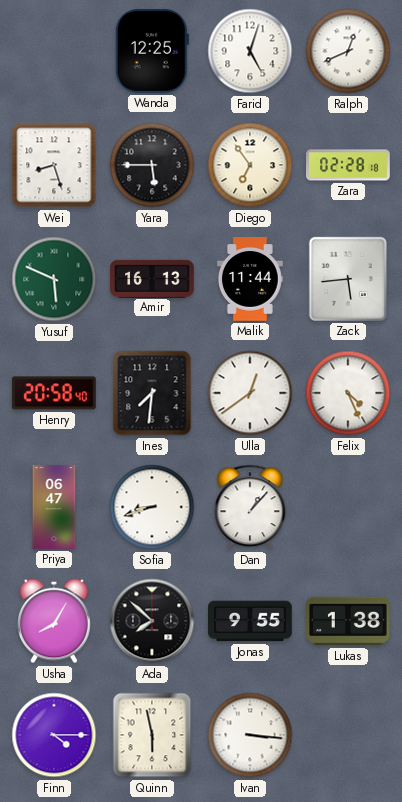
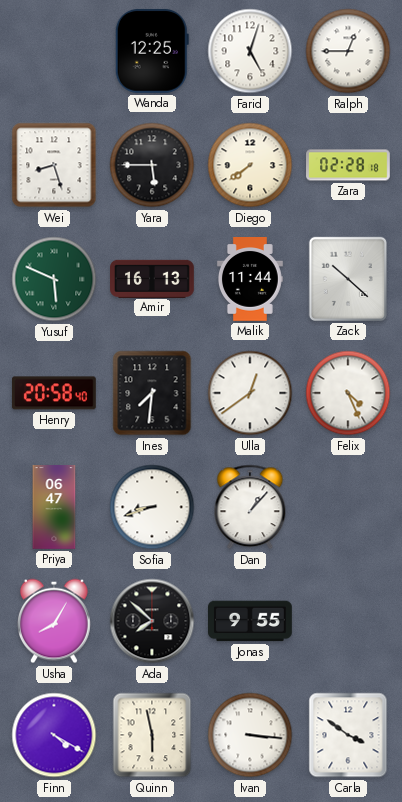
Ralph: 12:41 -> 12:45
Diego: 6:54 -> 7:39
Zack: 5:44 -> 10:22
Lukas: 1:38 -> none
Finn: 4:15 -> 4:20
Carla: none -> 3:51
